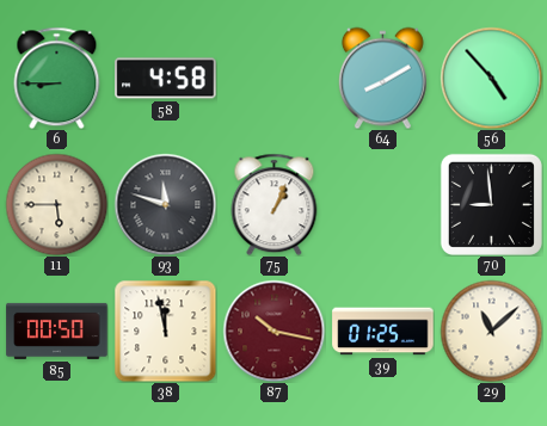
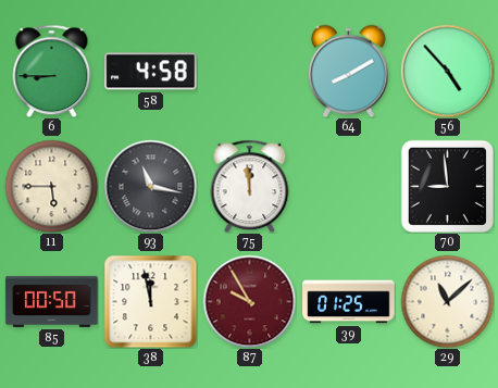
93: 11:48 -> 11:17
75: 1:04 -> 11:59
87: 10:17 -> 9:55
